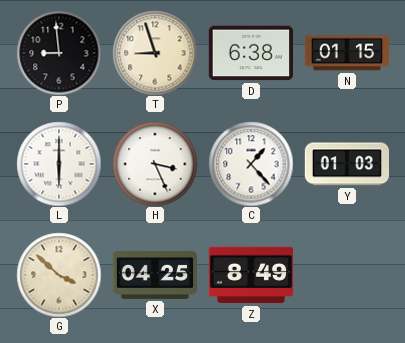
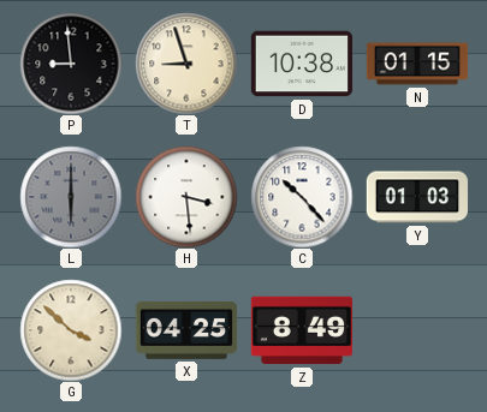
D: 6:38 -> 10:38
L dial: white -> grey
H: 3:26 -> 3:29
C: 1:23 -> 10:23
